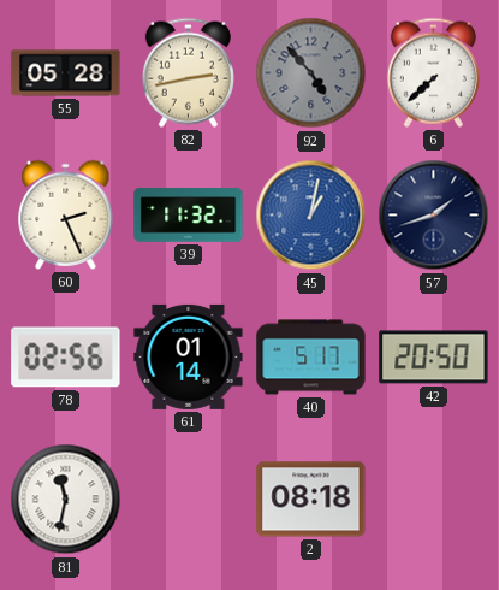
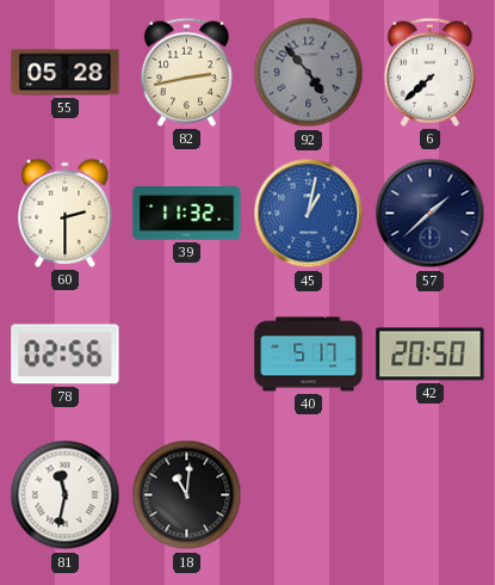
60: 2:26 -> 2:30
57: 1:42 -> 1:38
61: 01:14 -> none
18: none -> 11:01
2: 08:18 -> none
